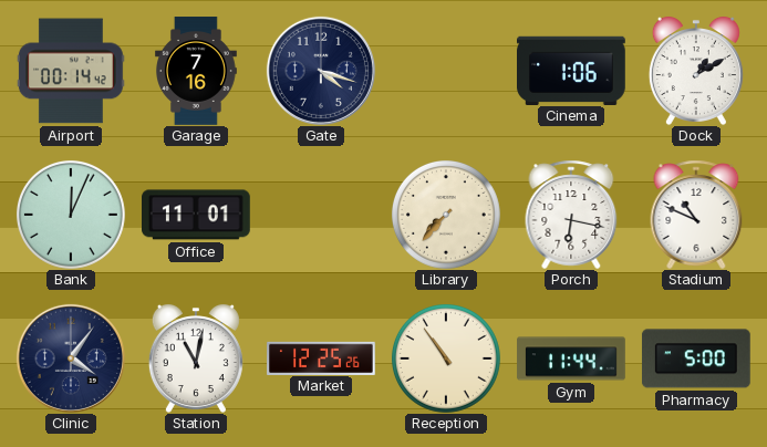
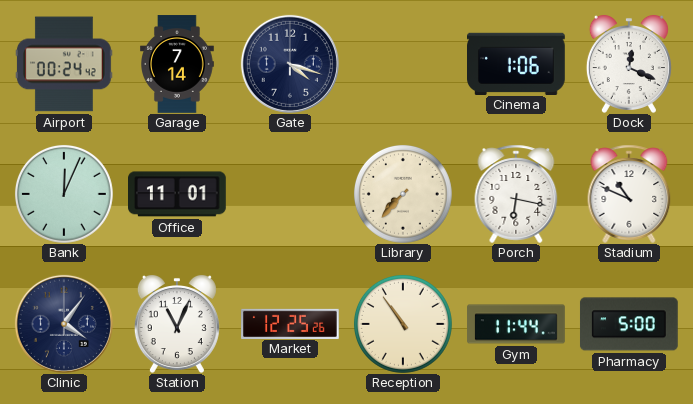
Airport: 00:14 -> 00:24
Garage: 7:16 -> 7:14
Dock: 1:10 -> 12:19
Station: 11:02 -> 11:04
